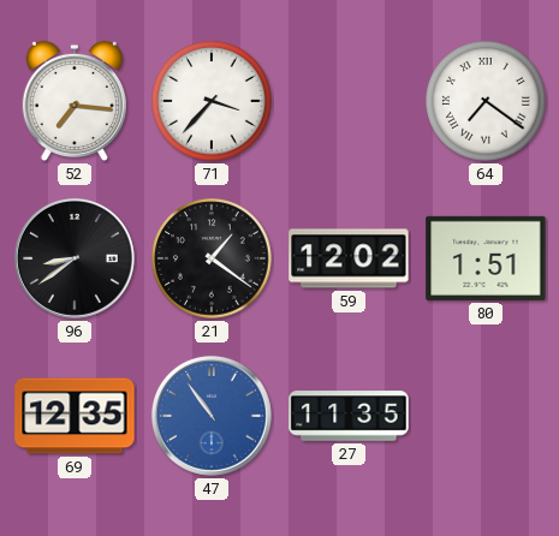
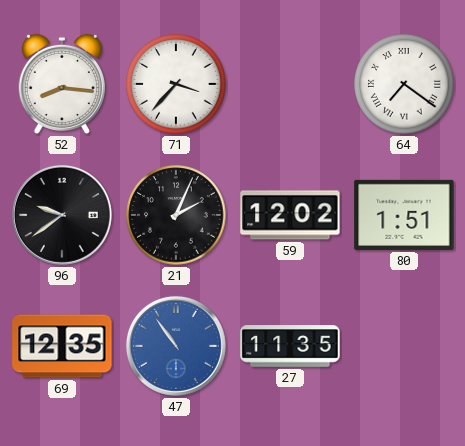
52: 7:16 -> 8:16
96: 8:39 -> 9:39
21: 1:21 -> 2:04
